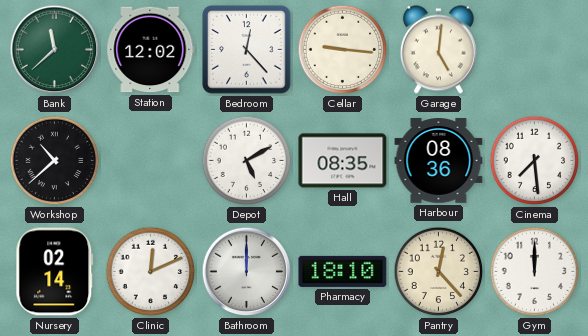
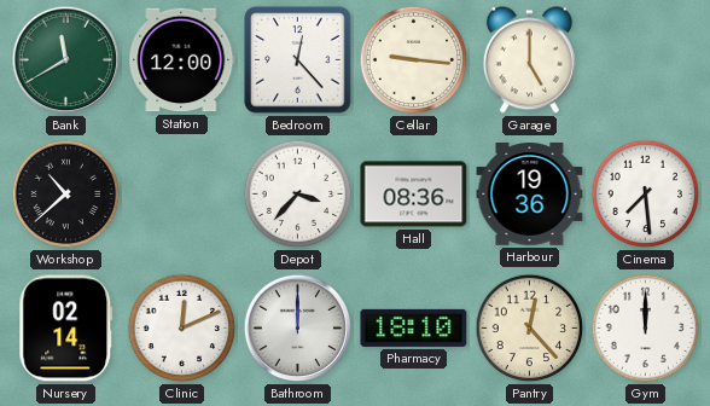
Bank: 11:38 -> 11:40
Station: 12:02 -> 12:00
Garage: 5:01 -> 5:00
Depot: 5:10 -> 3:37
Hall: 08:35 -> 08:36
Harbour: 08:36 -> 19:36
